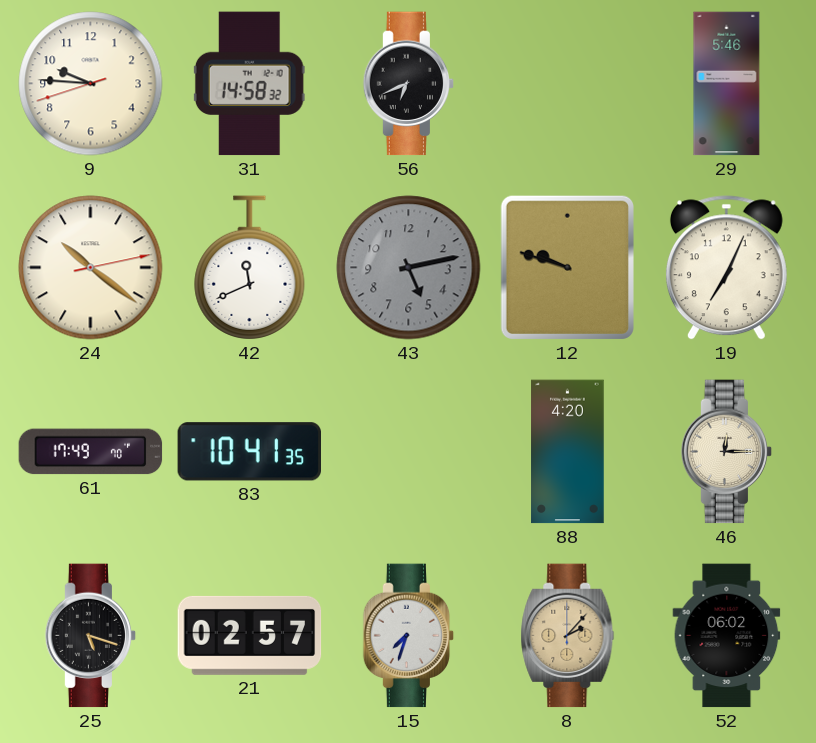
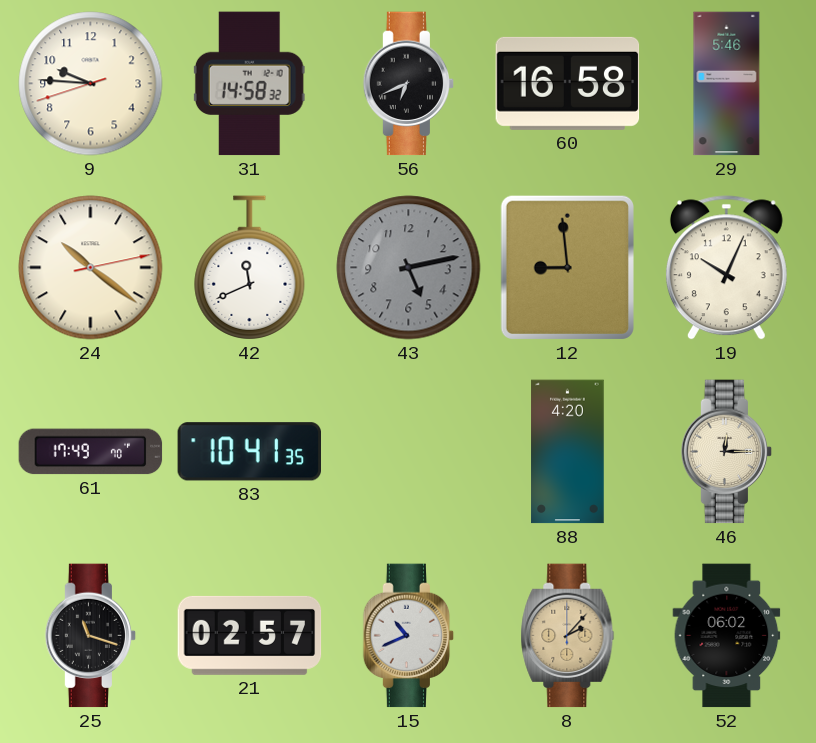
60: none -> 16:58
12: 9:48 -> 8:59
19: 7:04 -> 10:04
25: 5:18 -> 11:18
15: 7:33 -> 10:41
